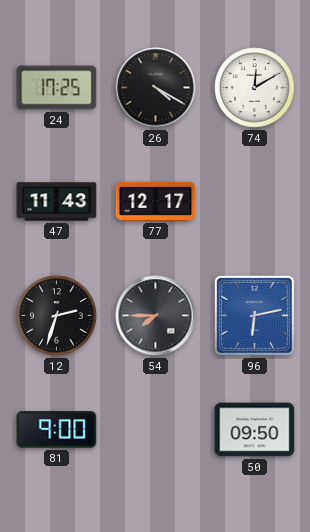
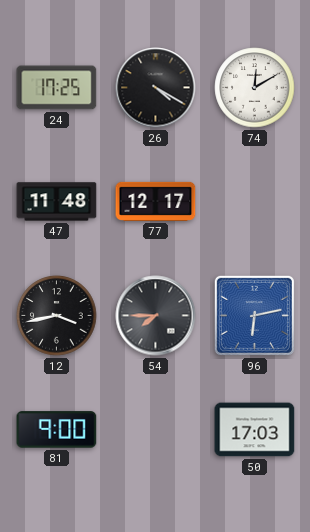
47: 11:43 -> 11:48
12: 2:33 -> 3:43
50: 09:50 -> 17:03
